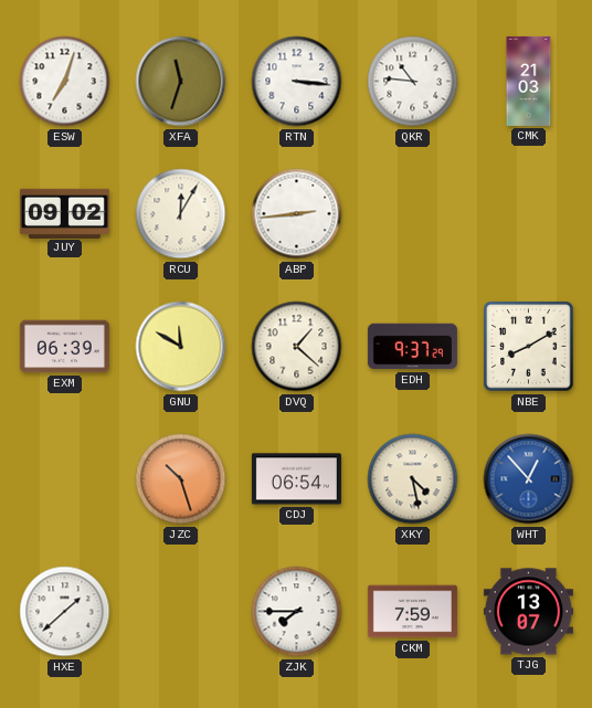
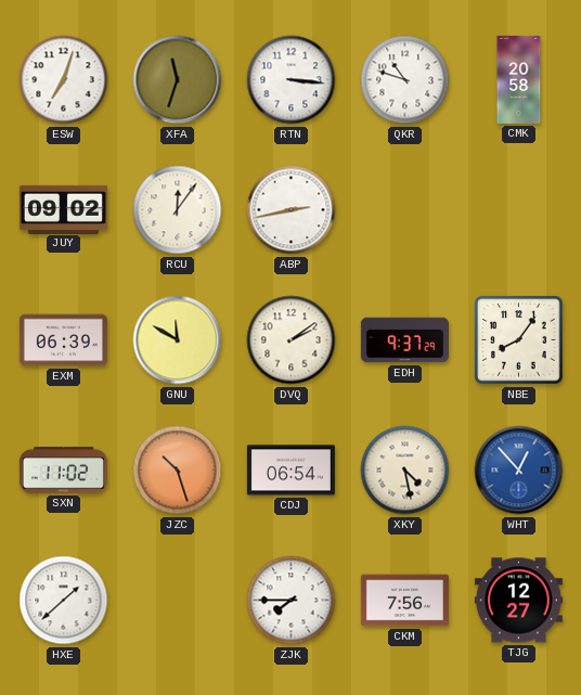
QKR: 10:46 -> 10:48
CMK: 21:03 -> 20:58
RCU: 12:05 -> 12:06
ABP: 2:44 -> 2:43
DVQ: 1:22 -> 2:09
NBE: 8:10 -> 8:06
SXN: none -> 11:02
CKM: 7:59 -> 7:56
TJG: 13:07 -> 12:27
